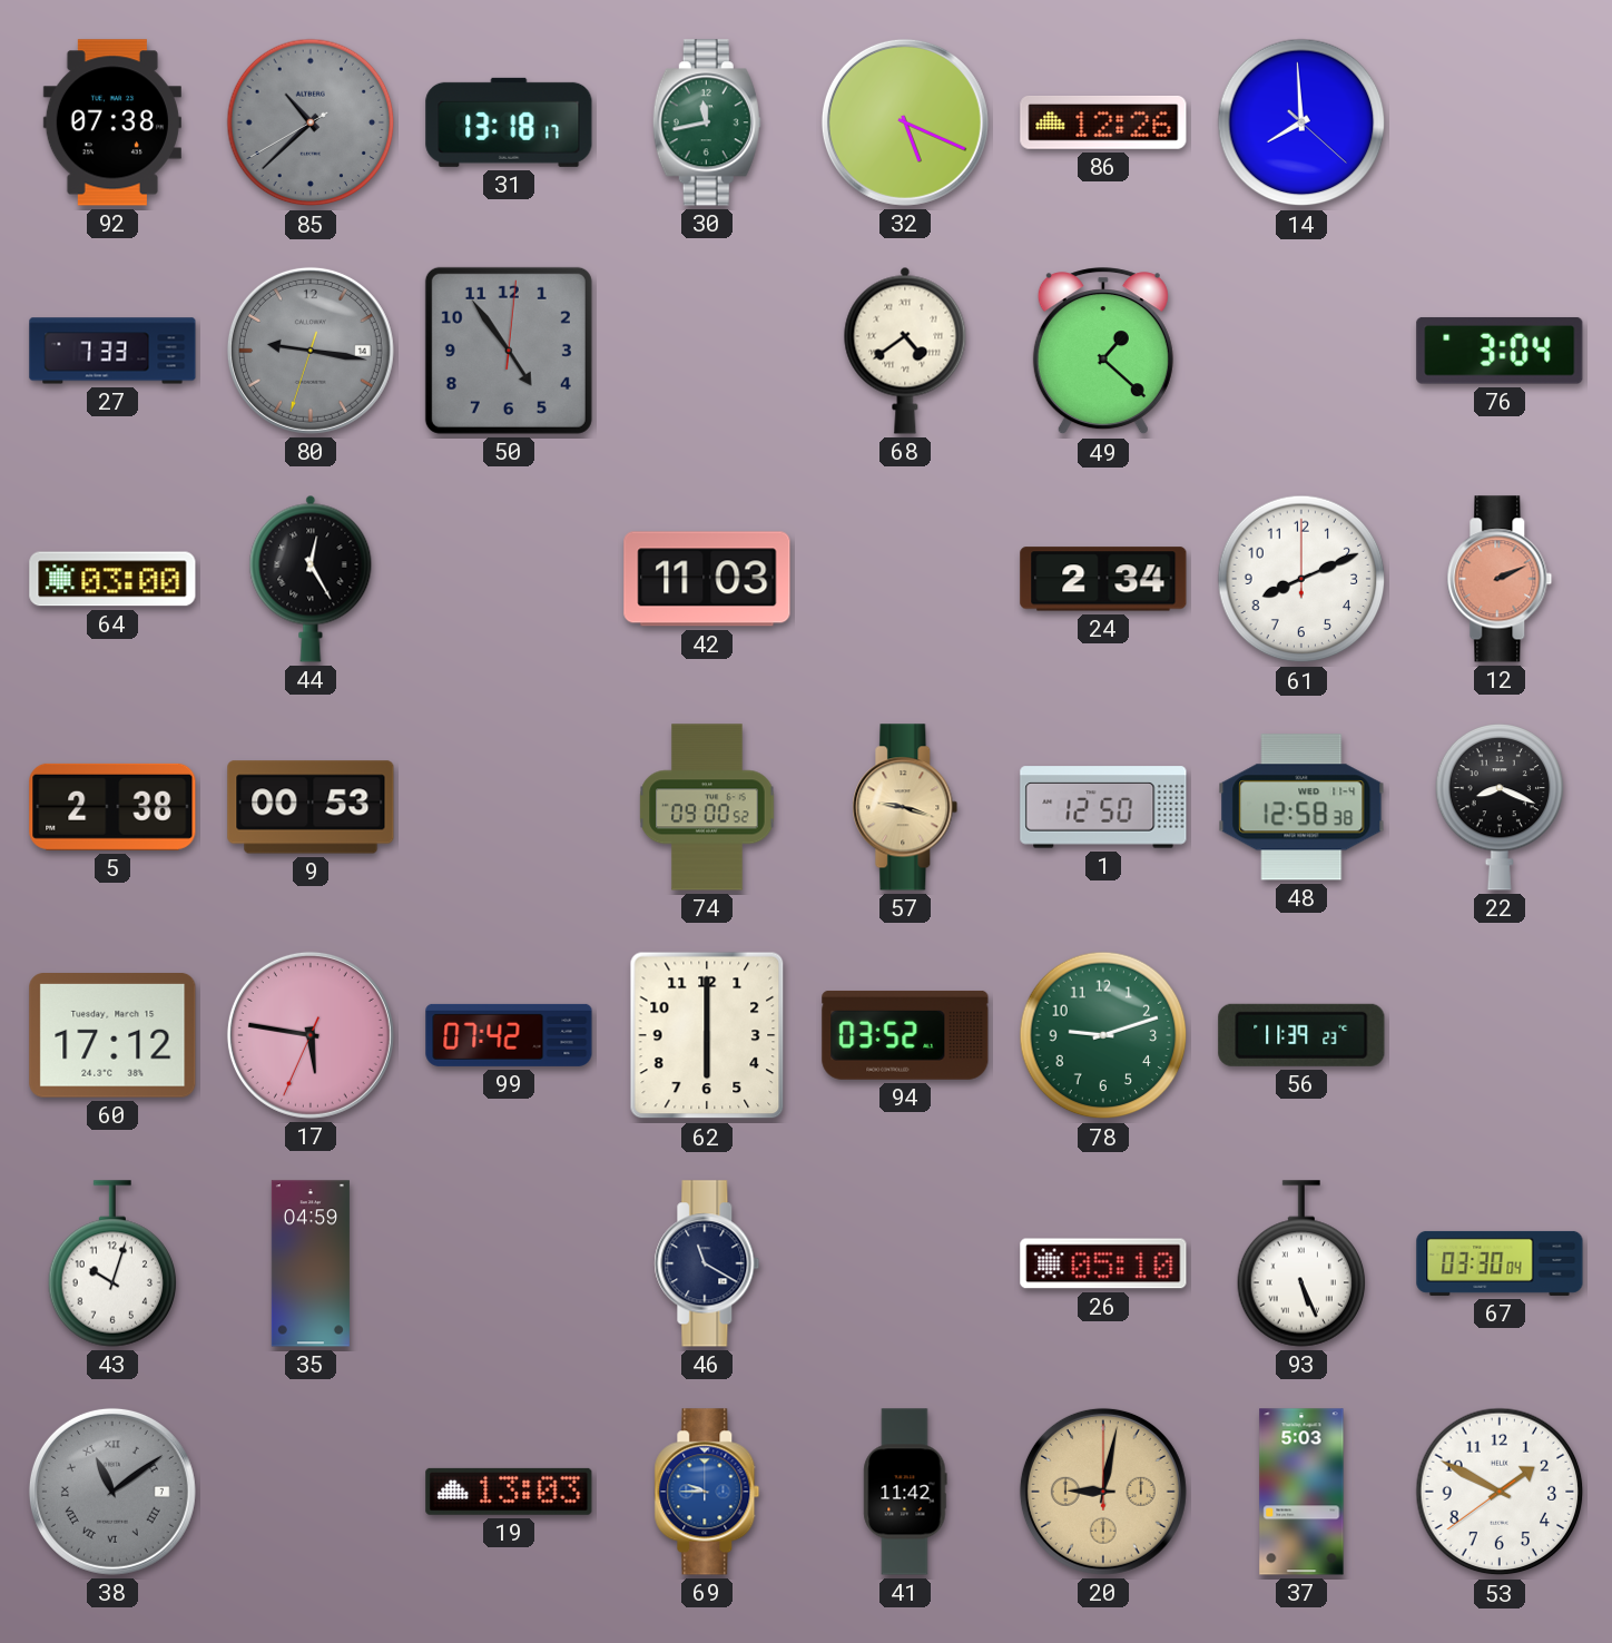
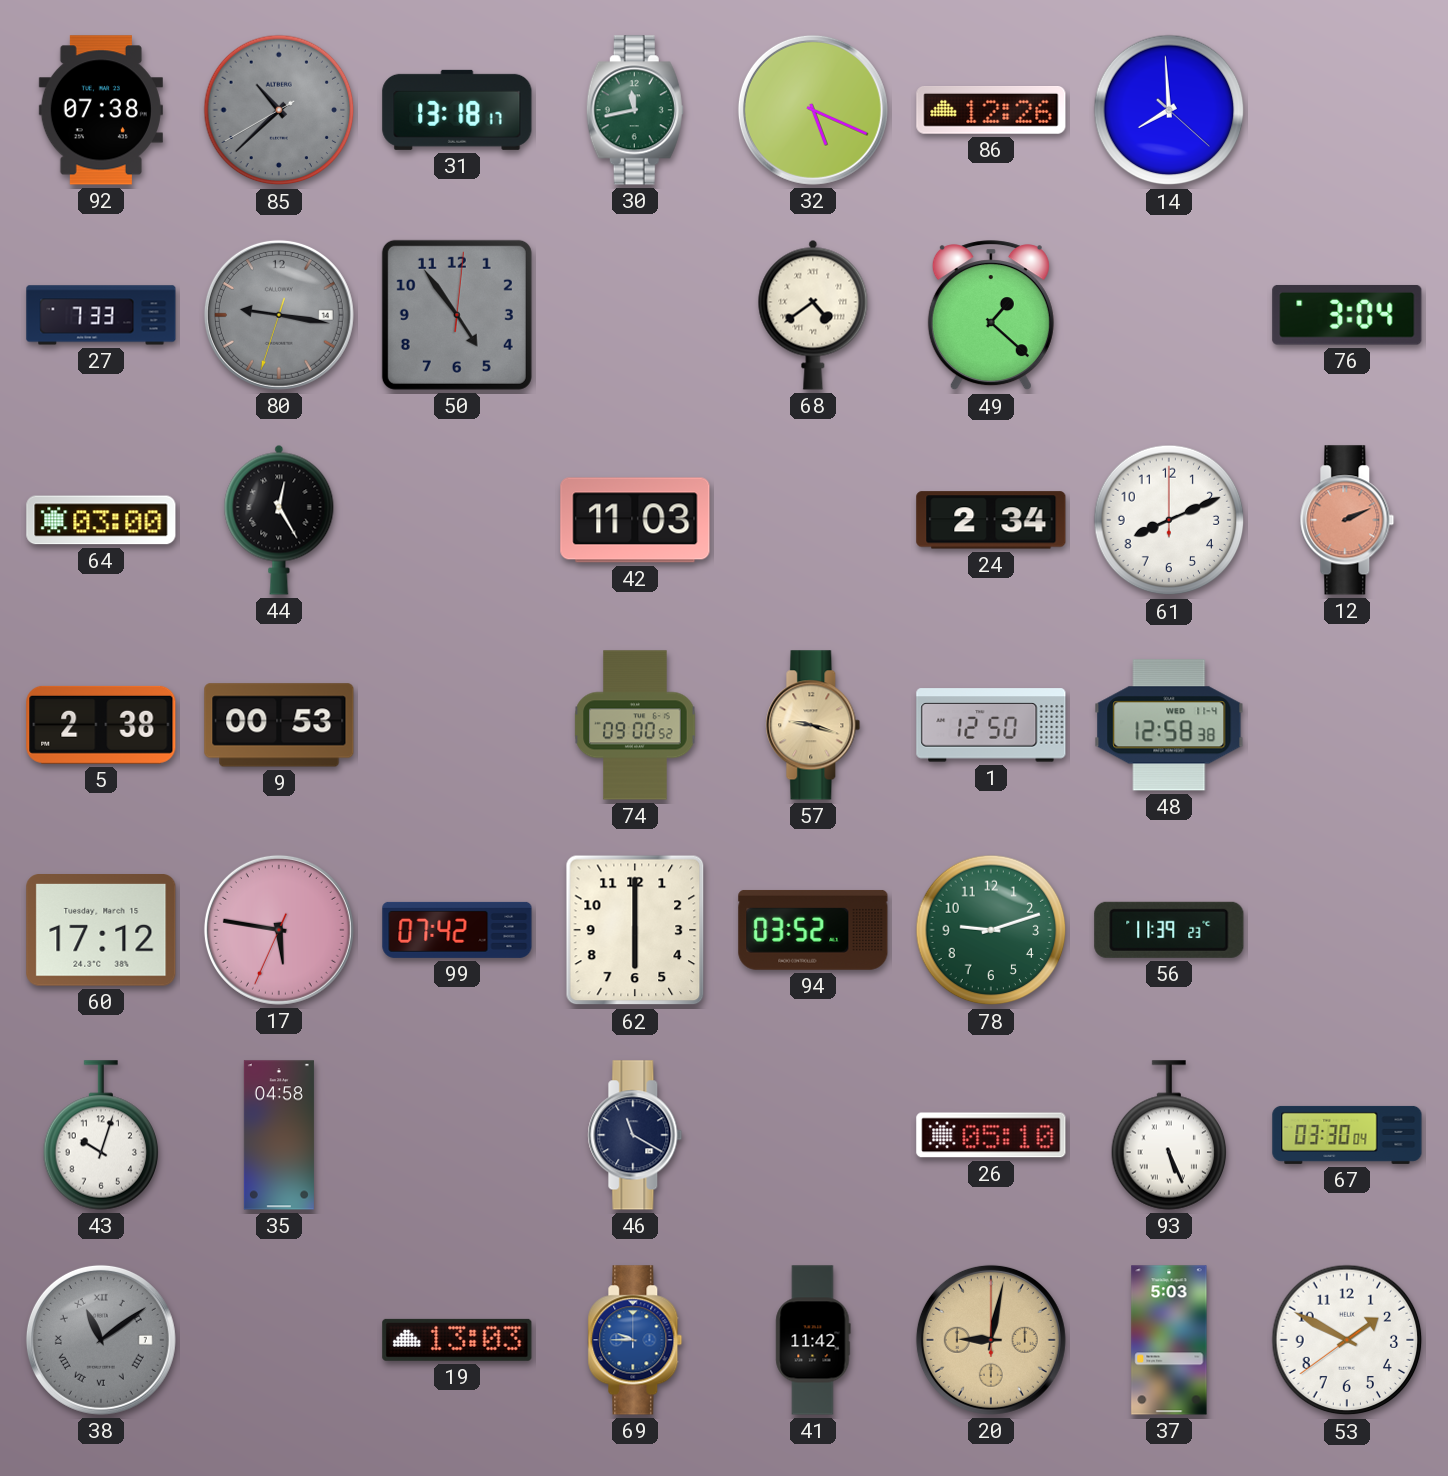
22: 8:19 -> none
35: 04:59 -> 04:58
